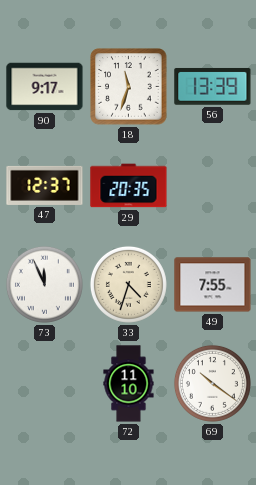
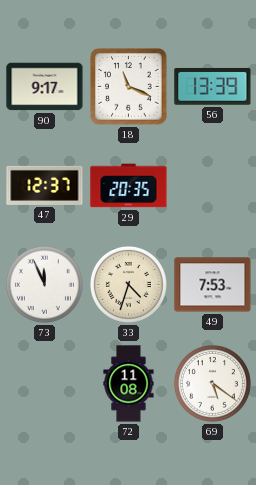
18: 11:33 -> 11:19
49: 7:55 -> 7:53
72: 11:10 -> 11:08
69: 10:21 -> 5:21
